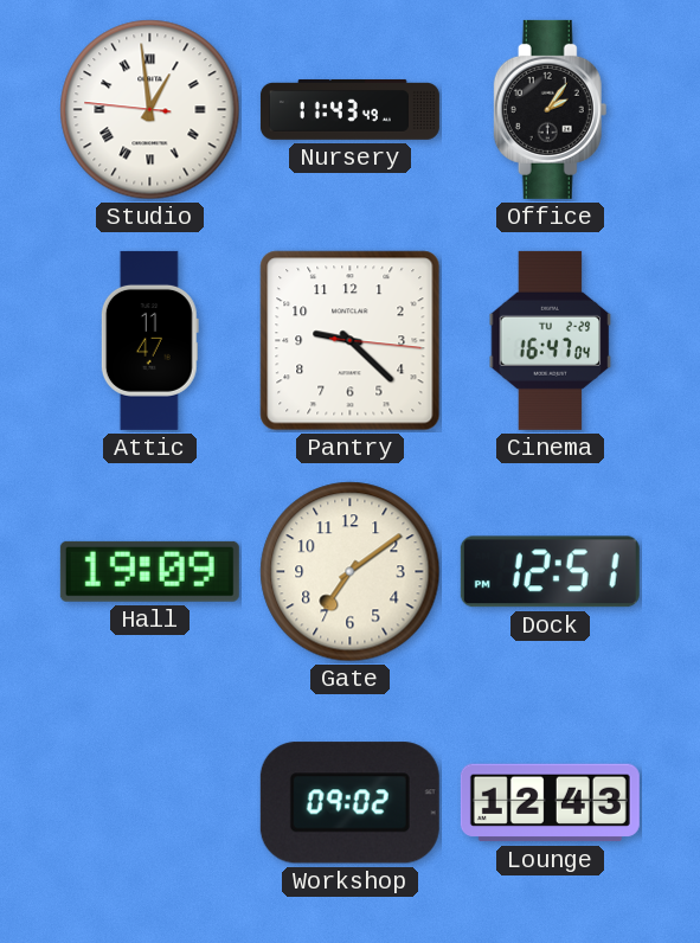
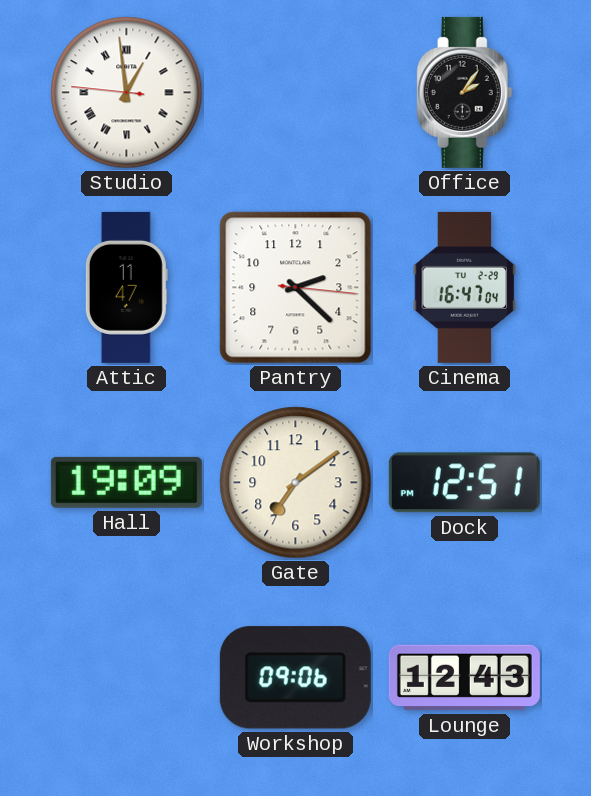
Nursery: 11:43 -> none
Pantry: 9:22 -> 2:22
Workshop: 09:02 -> 09:06
